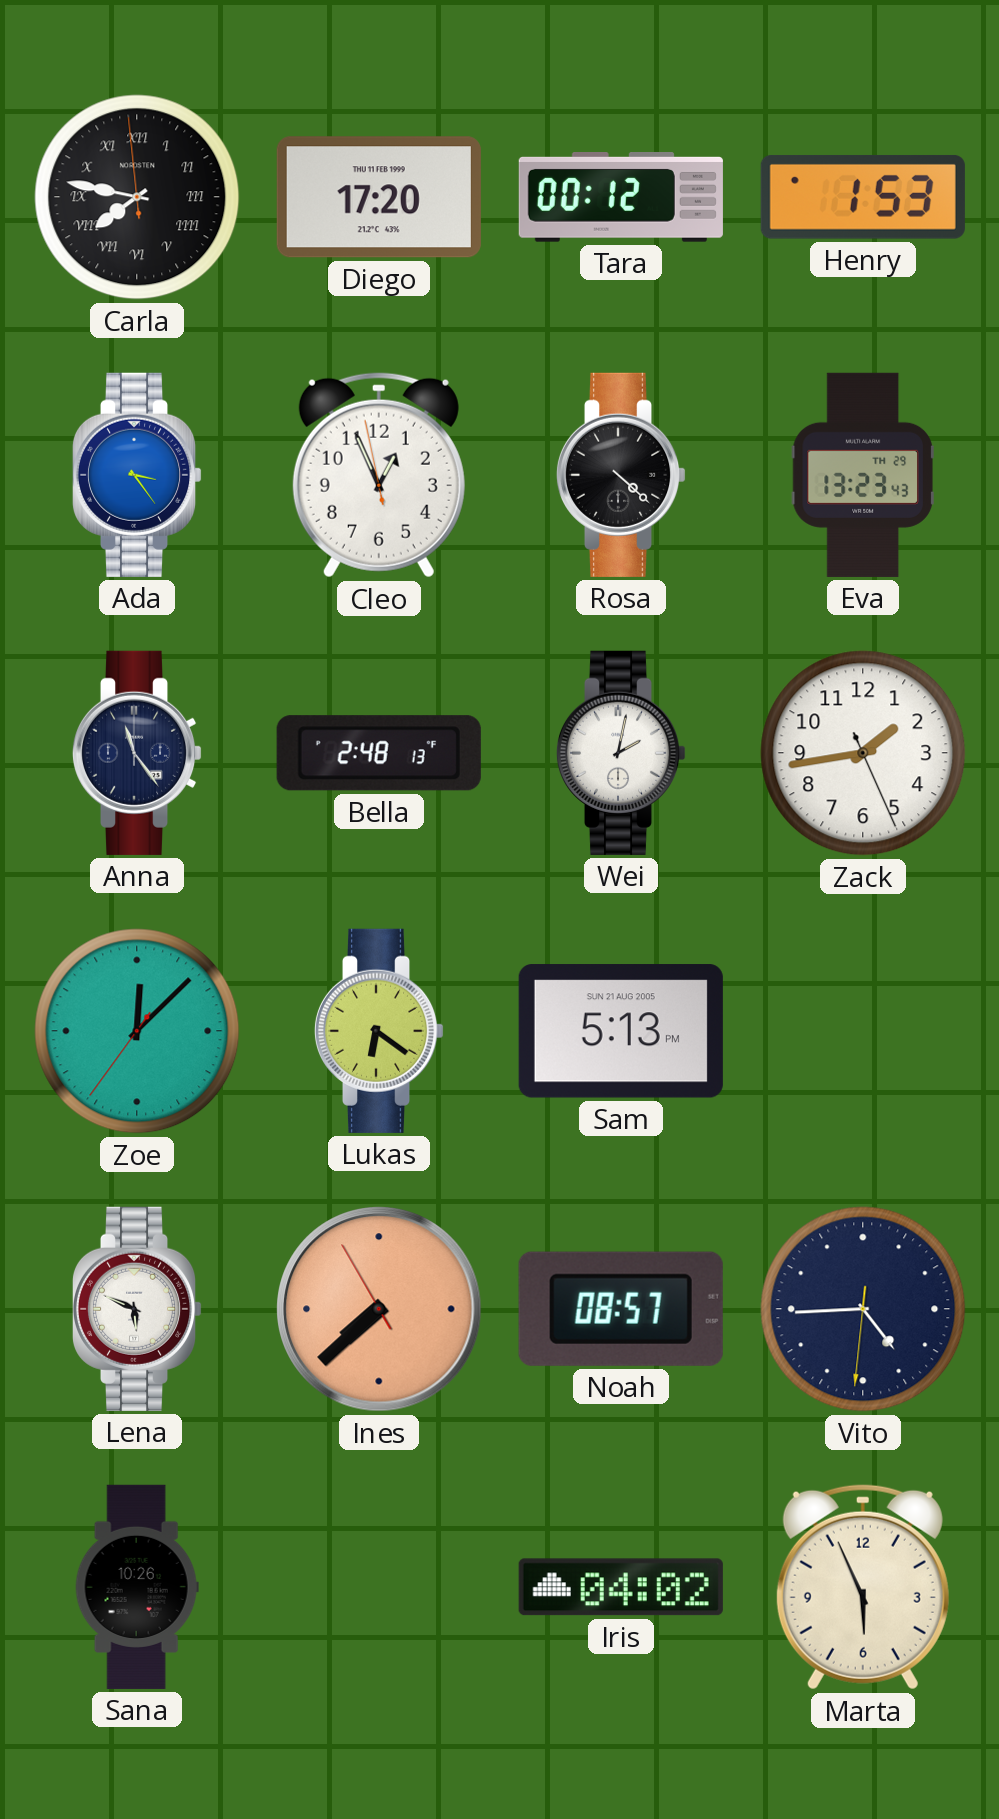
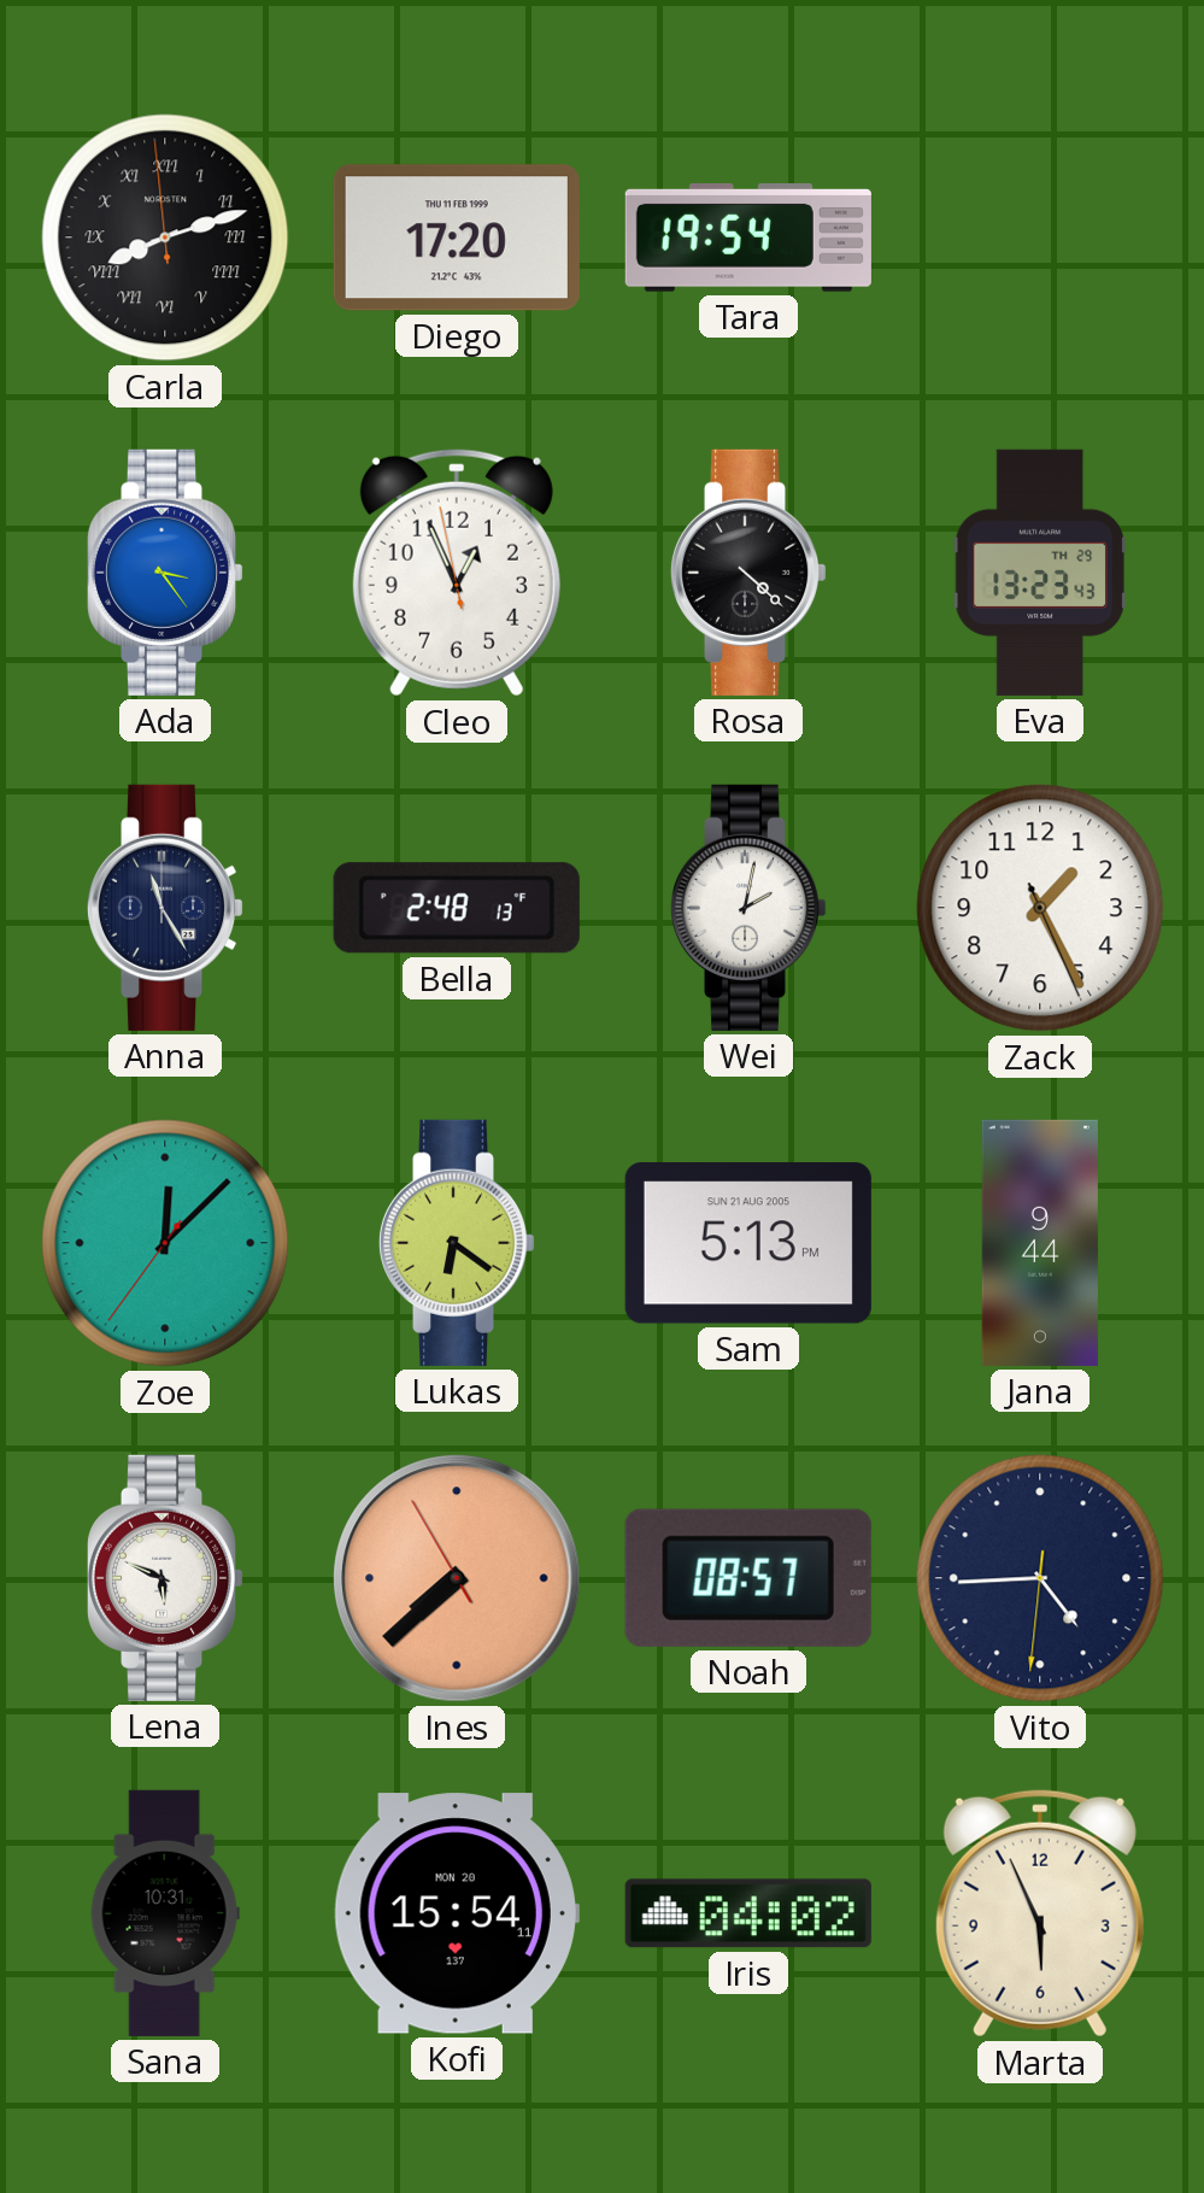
Carla: 7:46 -> 8:11
Tara: 00:12 -> 19:54
Henry: 1:53 -> none
Anna: 11:24 -> 11:25
Zack: 1:43 -> 1:25
Jana: none -> 9:44
Sana: 10:26 -> 10:31
Kofi: none -> 15:54
